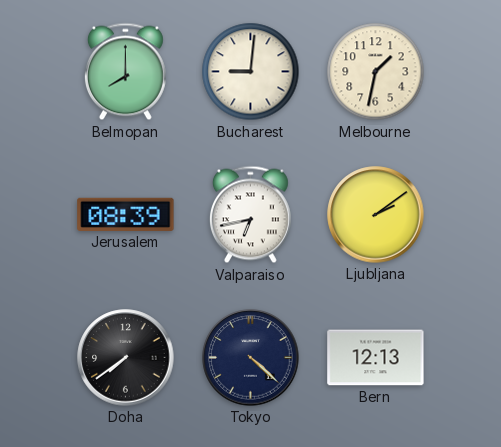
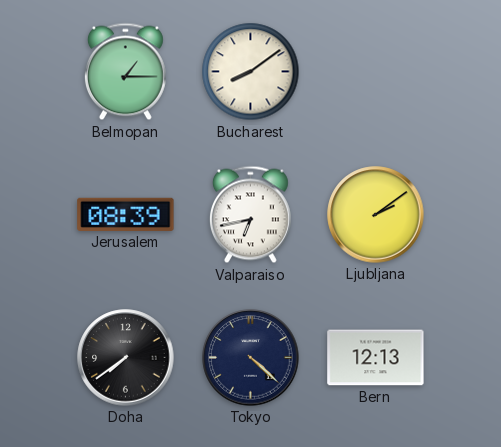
Belmopan: 8:00 -> 1:15
Bucharest: 9:01 -> 8:09
Melbourne: 1:32 -> none
